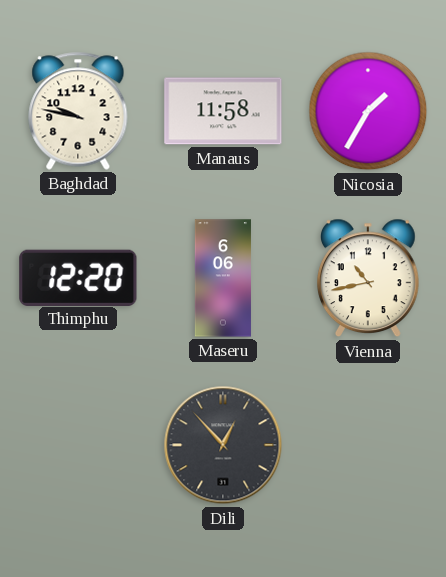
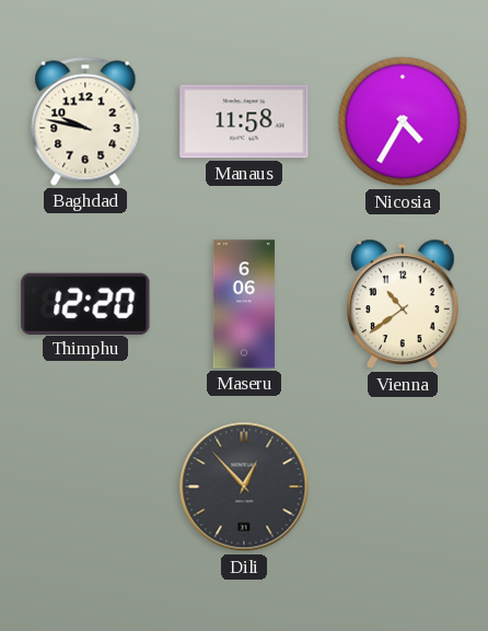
Nicosia: 1:35 -> 4:35
Vienna: 10:43 -> 10:39
